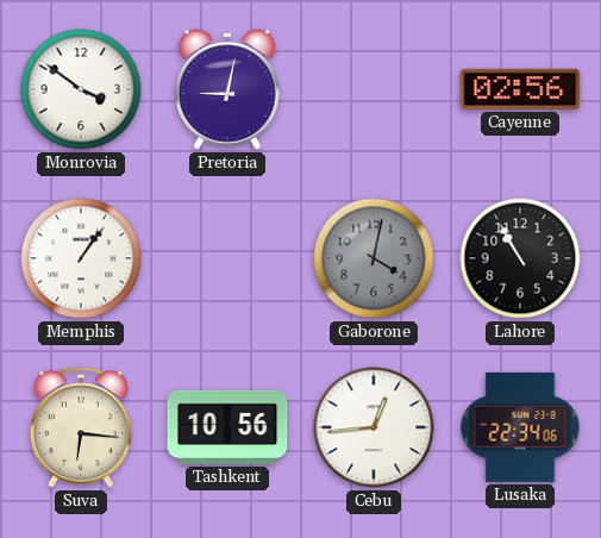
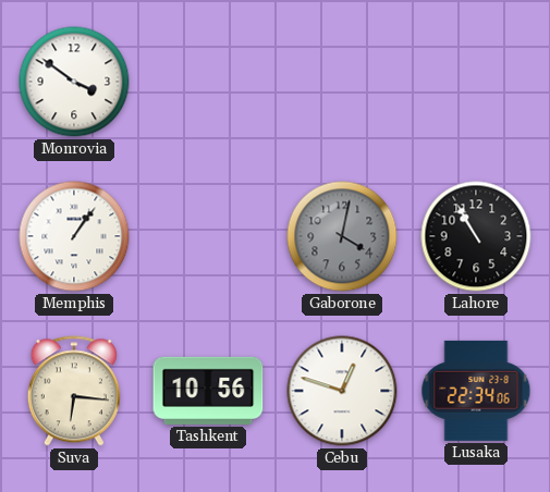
Pretoria: 9:02 -> none
Cayenne: 02:56 -> none
Cebu: 12:44 -> 12:48
